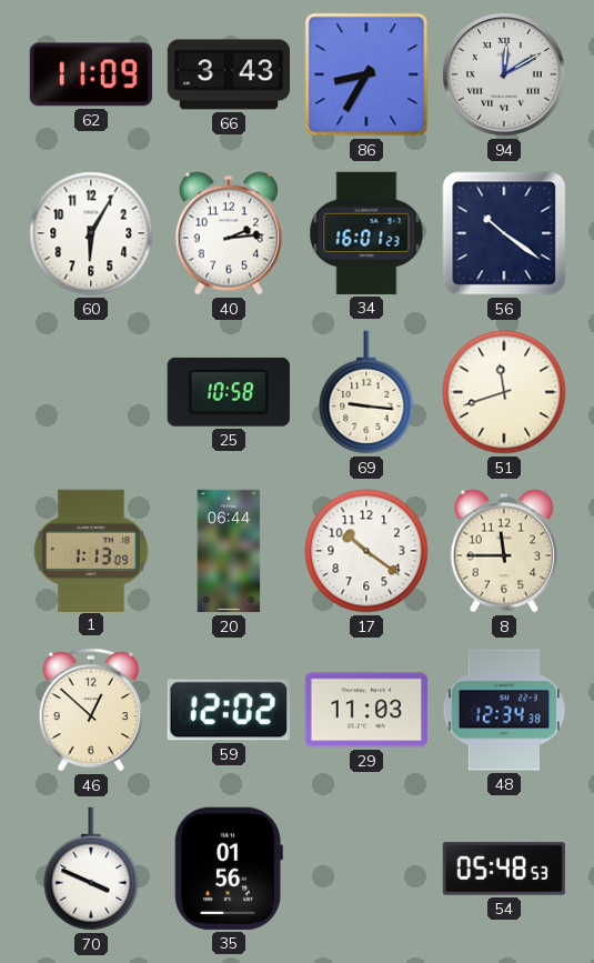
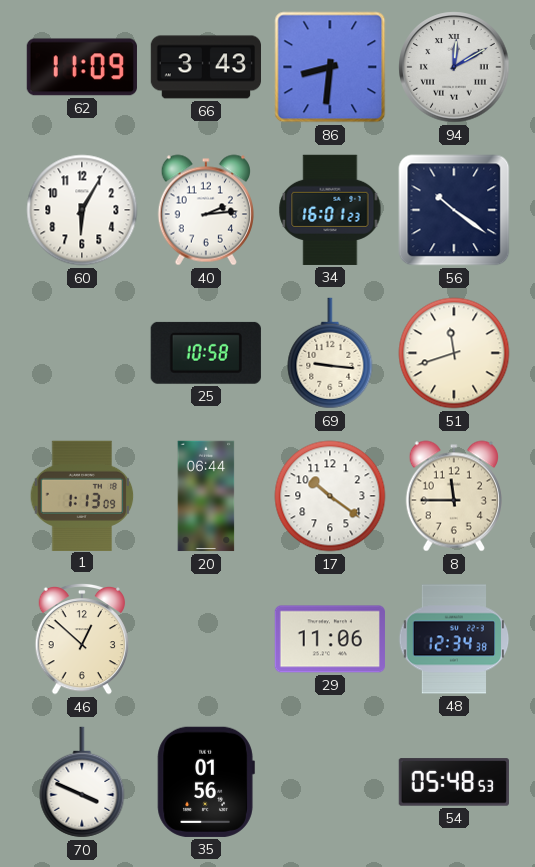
86: 8:35 -> 8:31
59: 12:02 -> none
29: 11:03 -> 11:06
